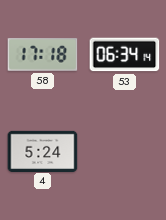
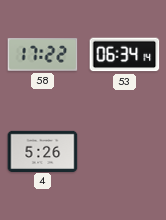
58: 17:18 -> 17:22
4: 5:24 -> 5:26
